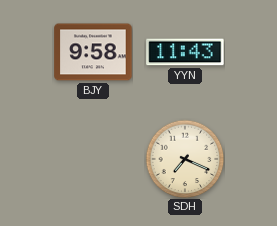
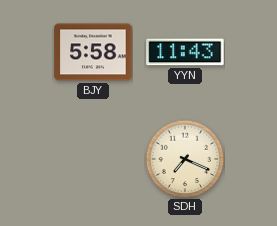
BJY: 9:58 -> 5:58
